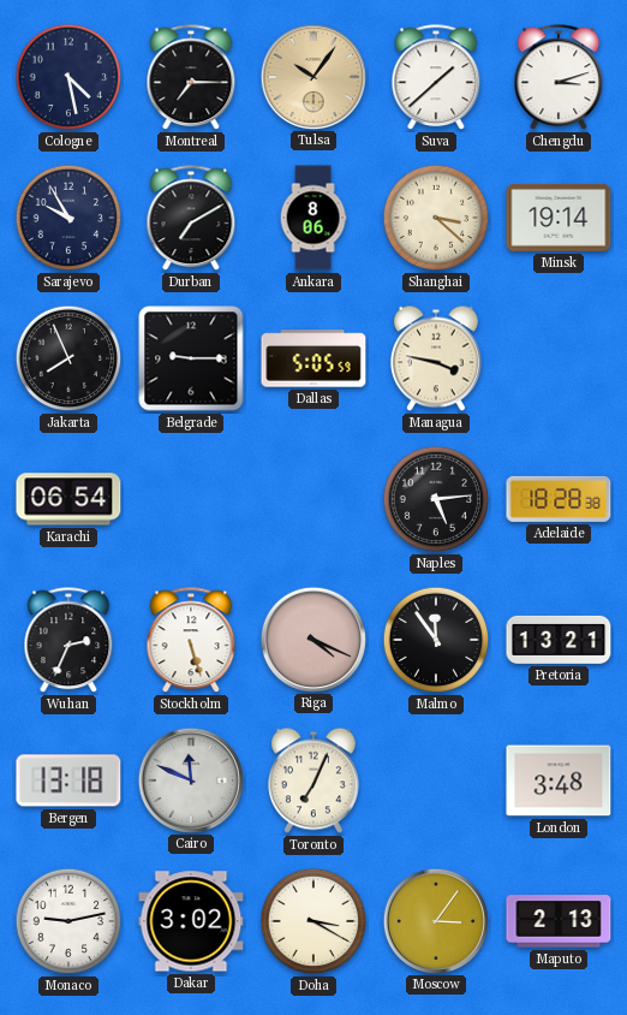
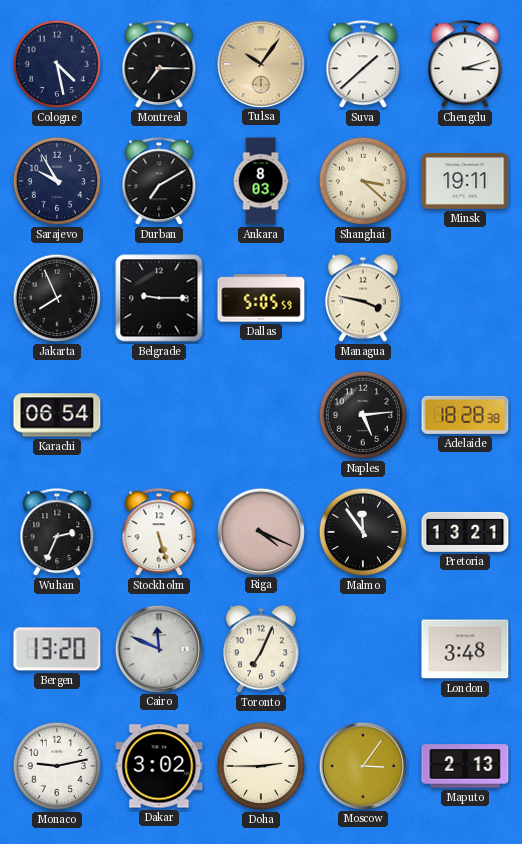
Ankara: 8:06 -> 8:03
Minsk: 19:14 -> 19:11
Bergen: 13:18 -> 13:20
Doha: 3:20 -> 2:45
